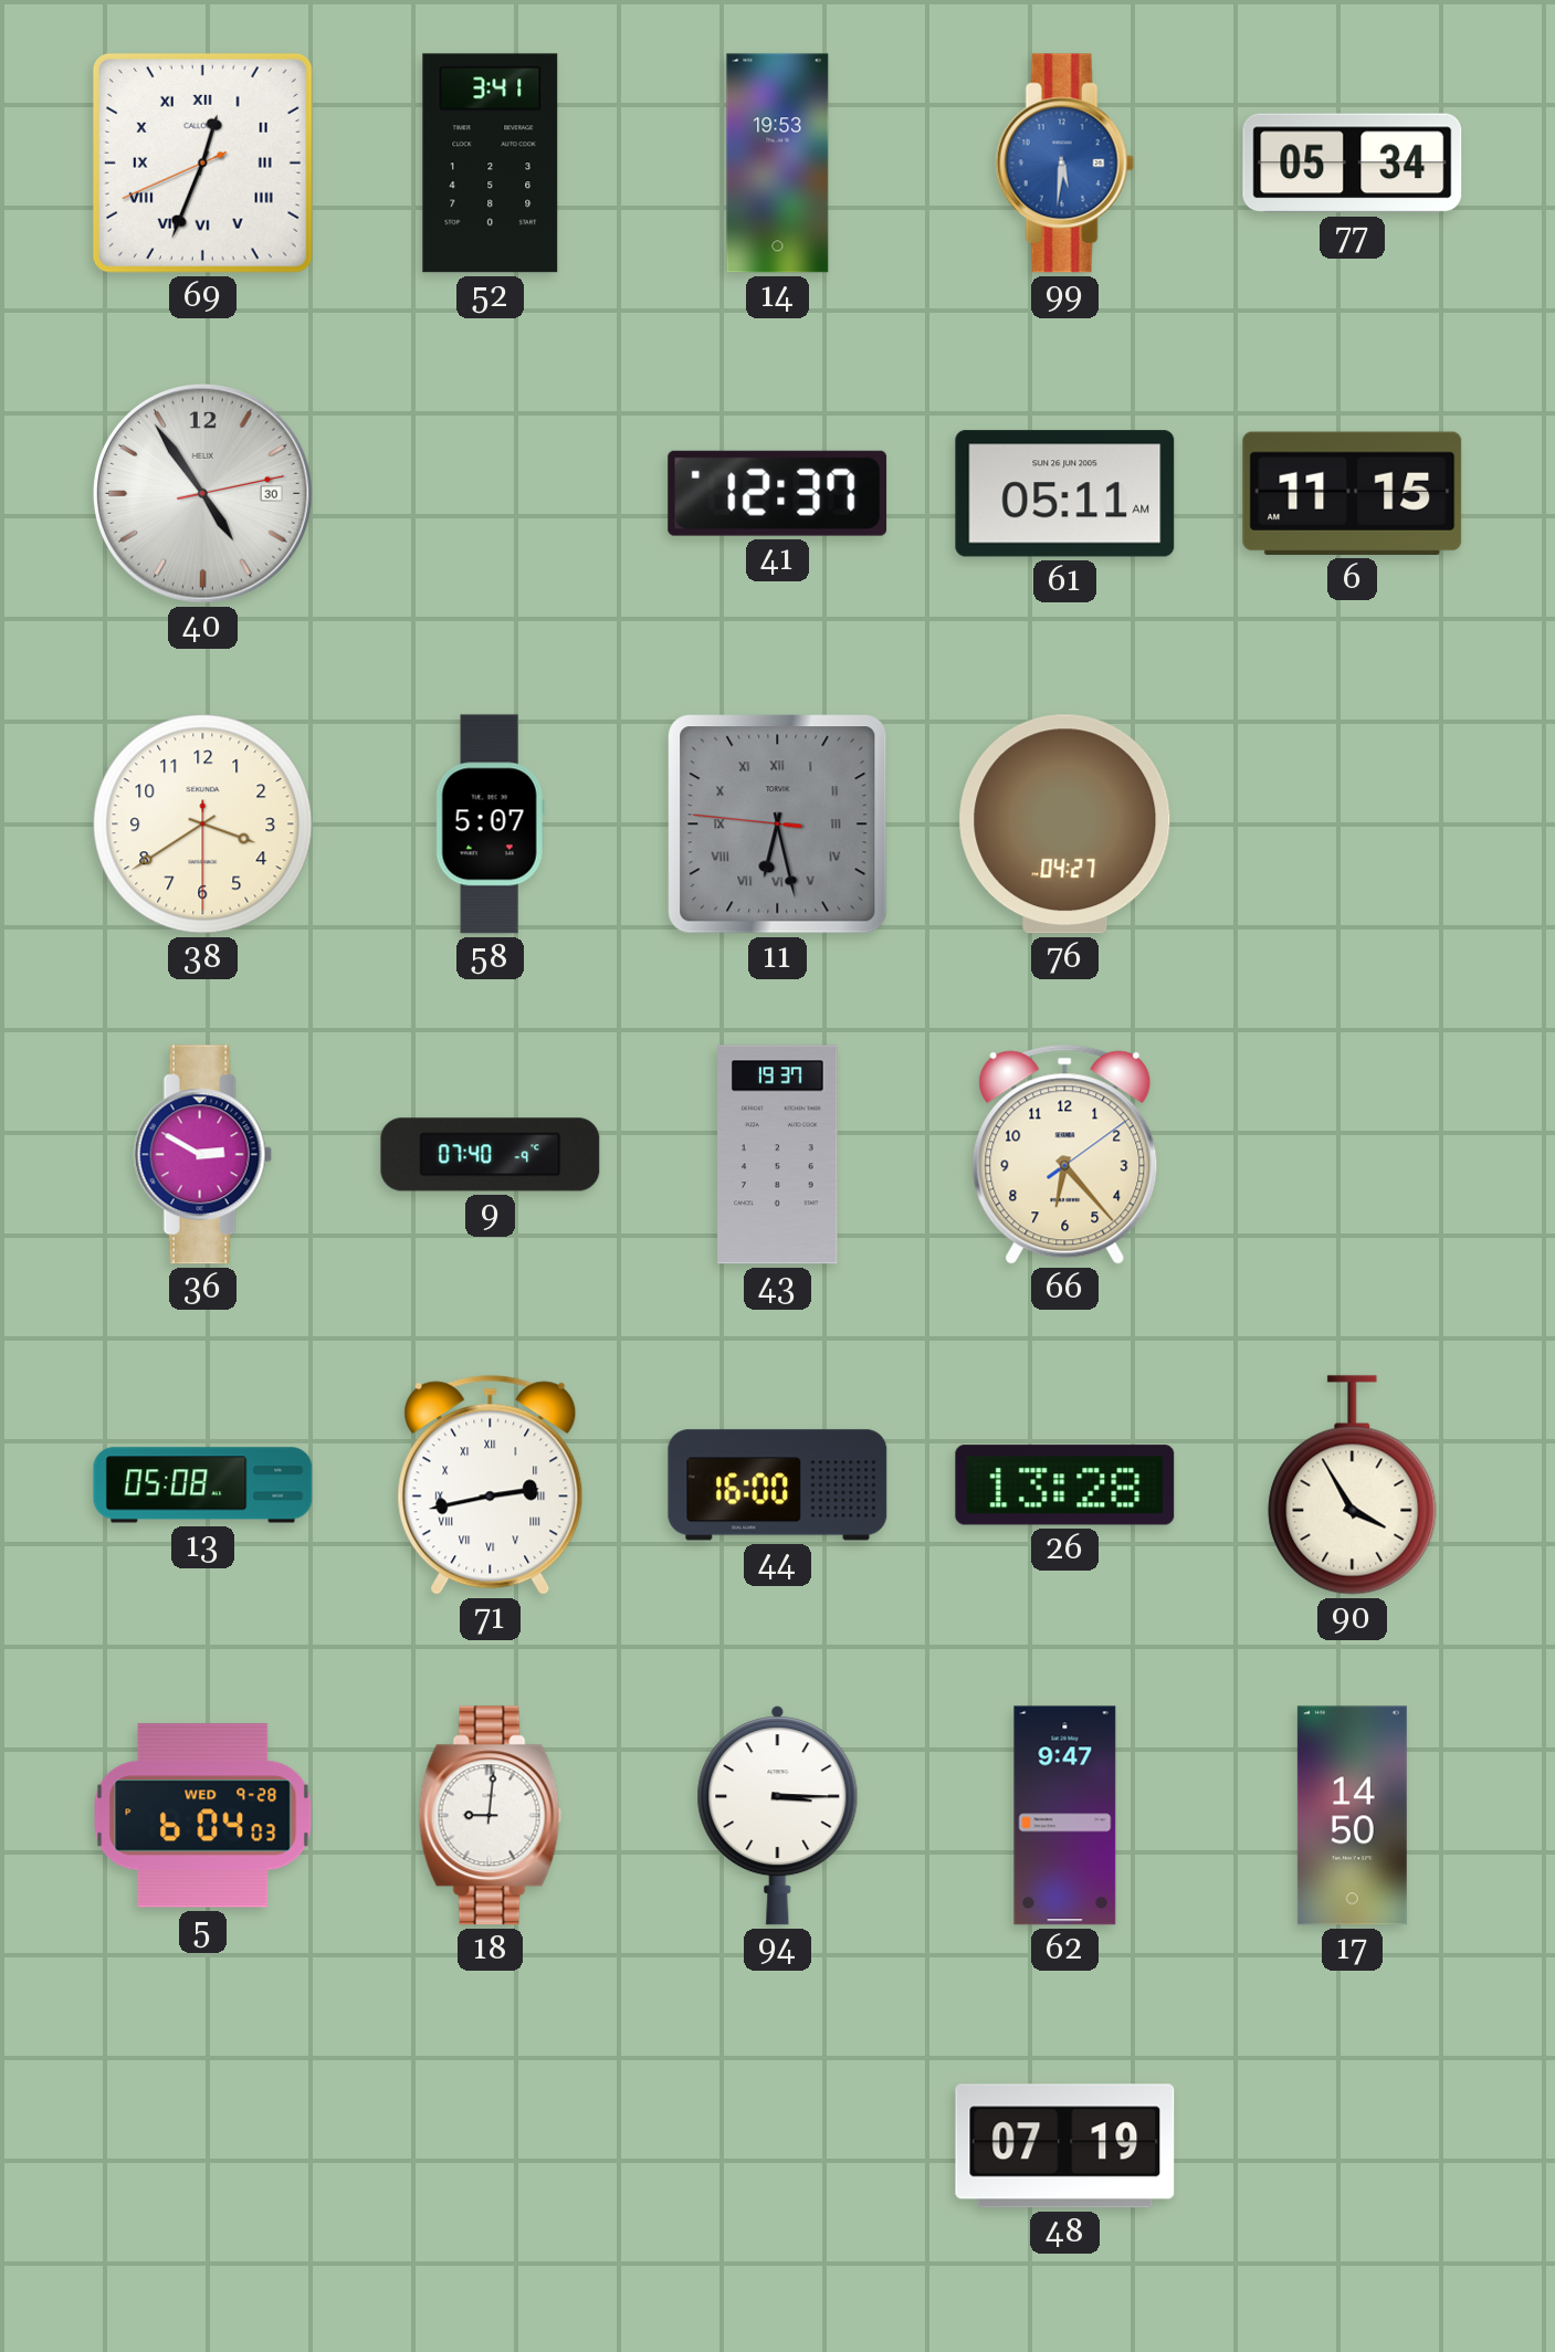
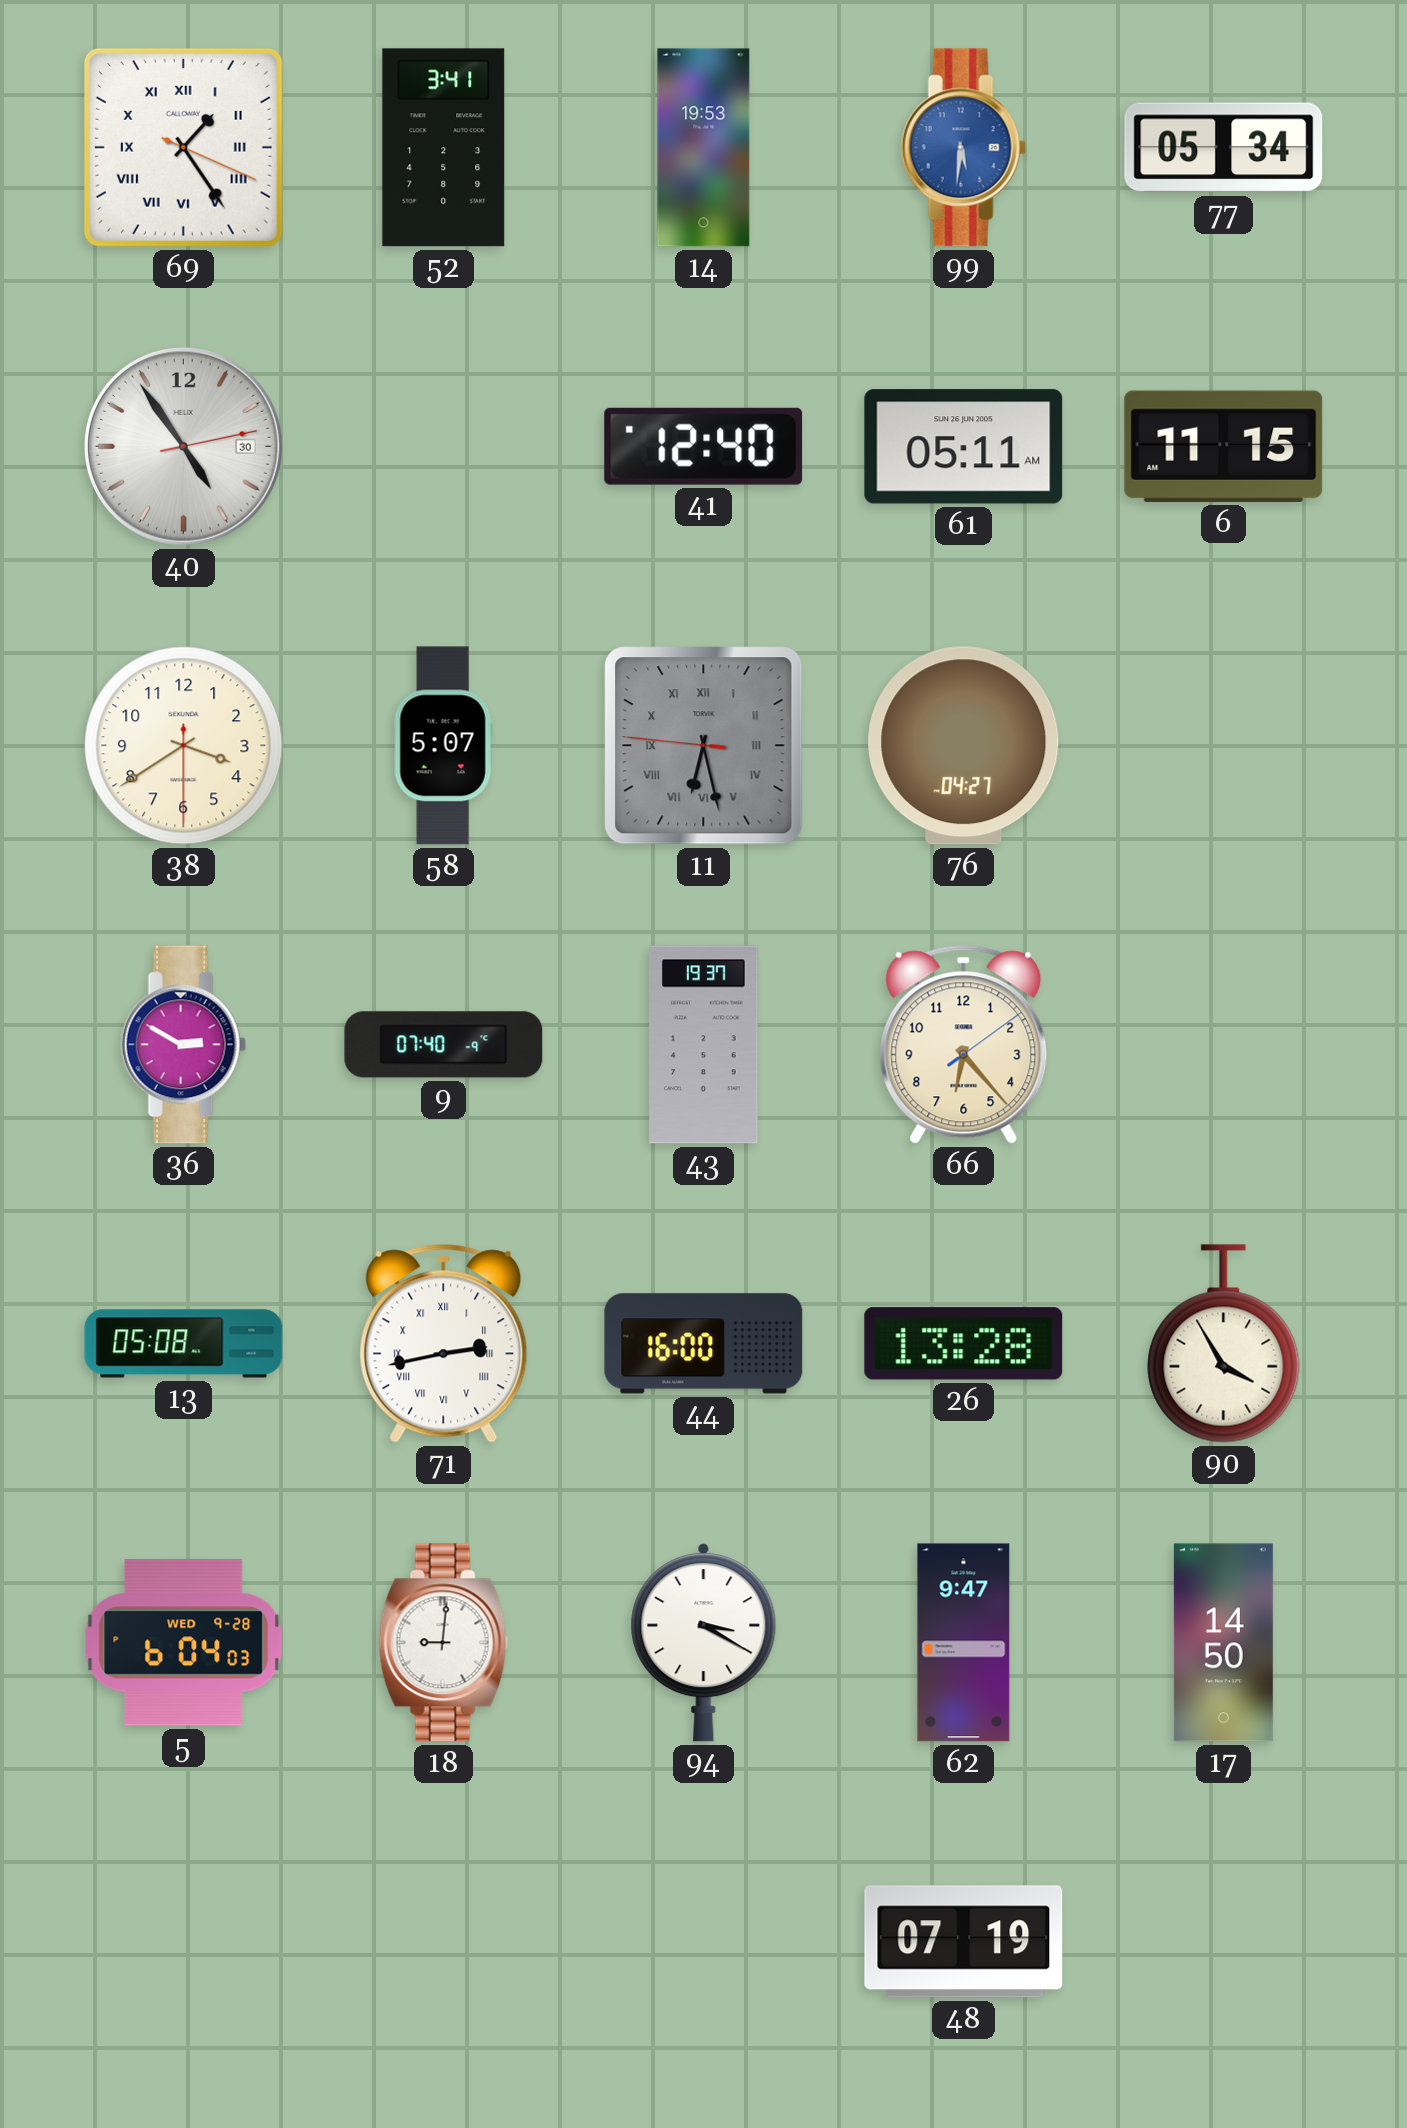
69: 12:33 -> 1:24
41: 12:37 -> 12:40
94: 3:15 -> 3:20
